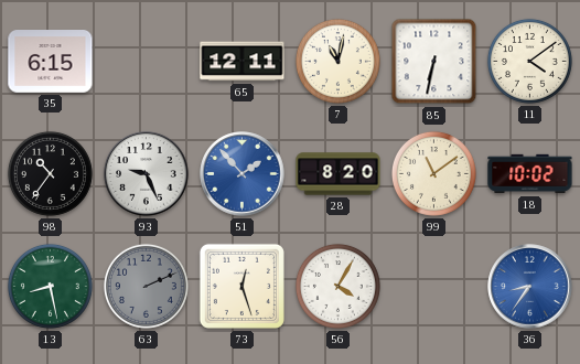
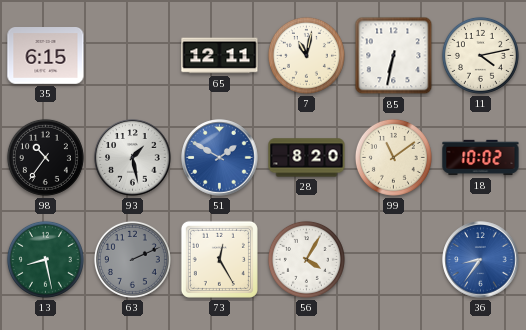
11: 4:09 -> 4:13
93: 9:26 -> 1:28
51: 1:53 -> 1:50
73: 12:27 -> 12:25
